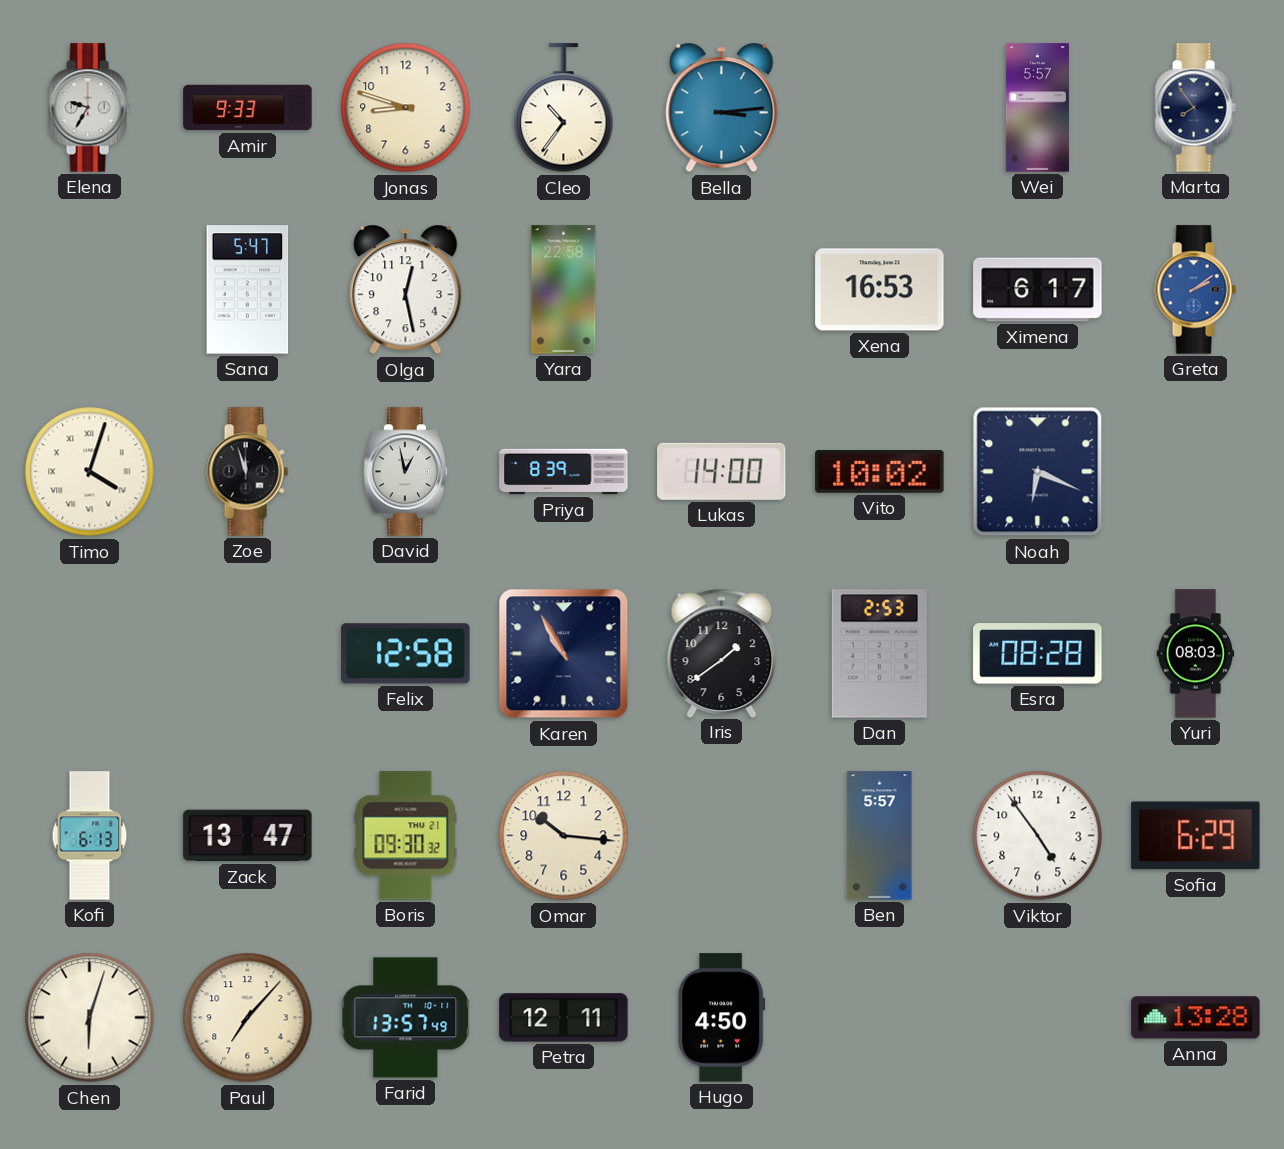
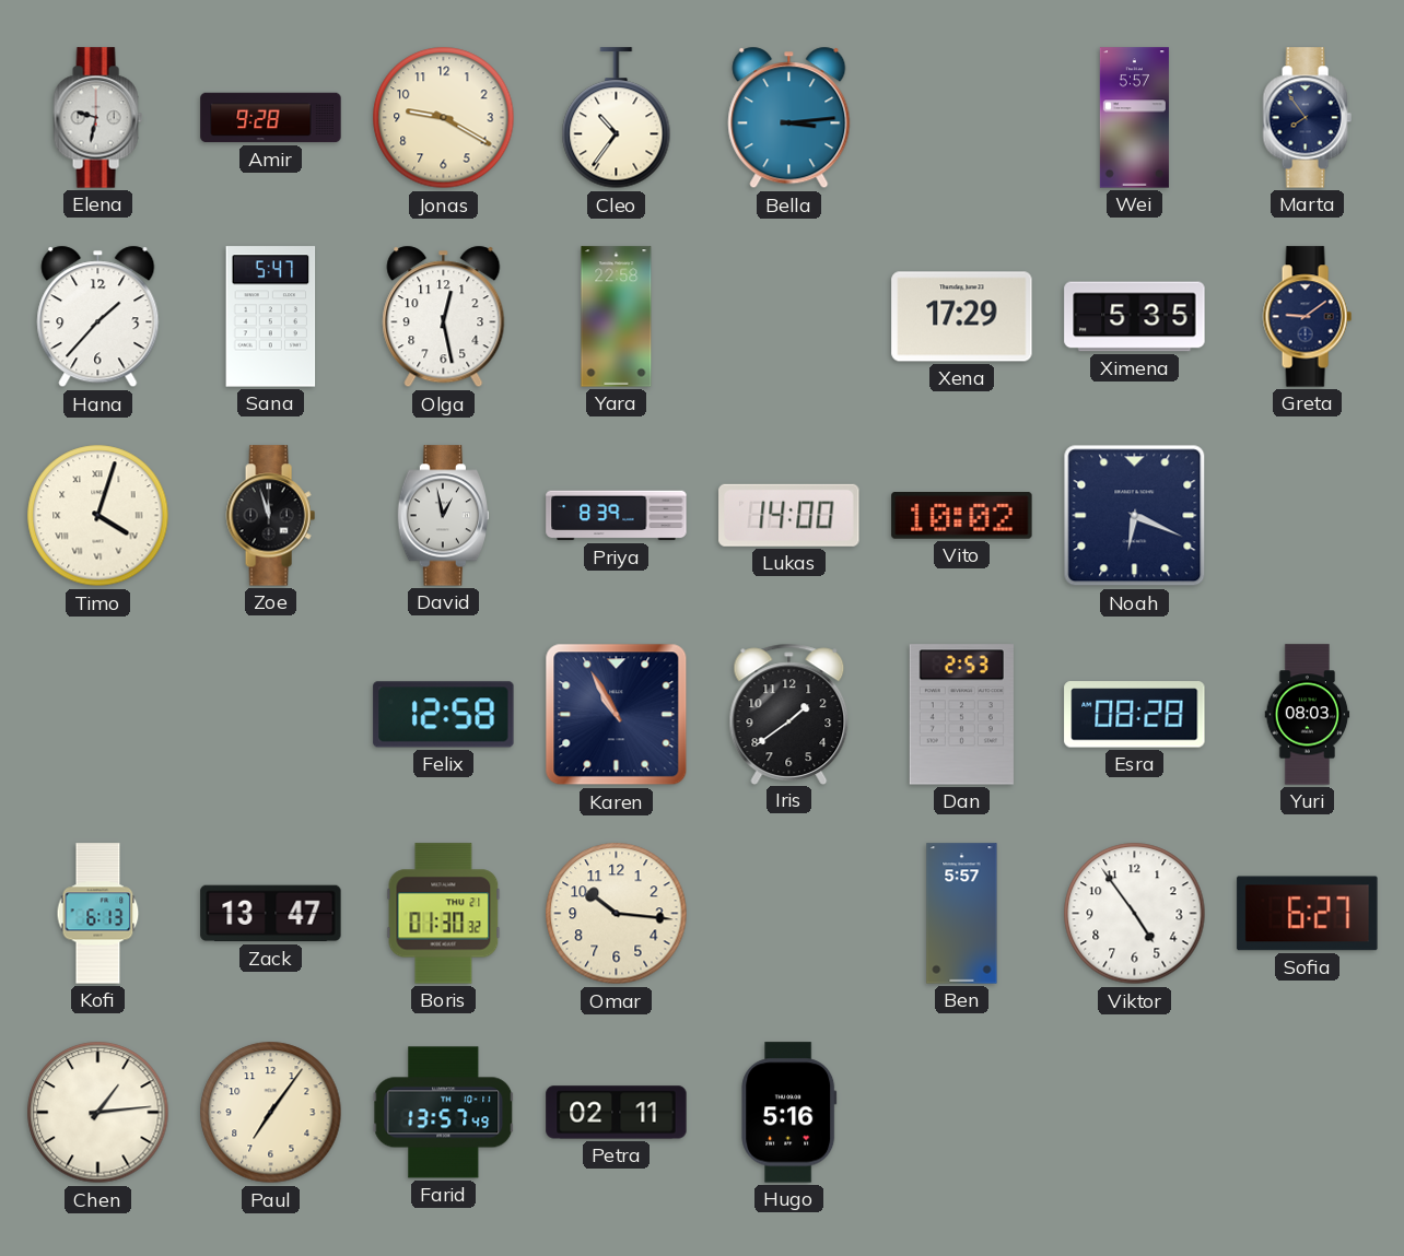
Elena: 9:35 -> 9:32
Amir: 9:33 -> 9:28
Jonas: 8:48 -> 9:20
Hana: none -> 1:37
Xena: 16:53 -> 17:29
Ximena: 6:17 -> 5:35
Greta: 2:09 -> 9:09
Greta dial: blue -> navy
Boris: 09:30 -> 01:30
Sofia: 6:29 -> 6:27
Chen: 6:03 -> 1:14
Paul: 7:07 -> 7:06
Petra: 12:11 -> 02:11
Hugo: 4:50 -> 5:16
Anna: 13:28 -> none
